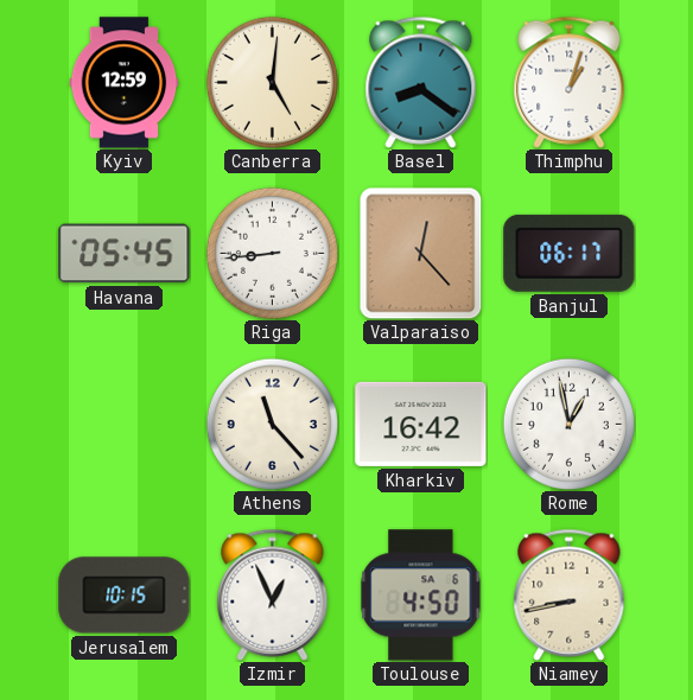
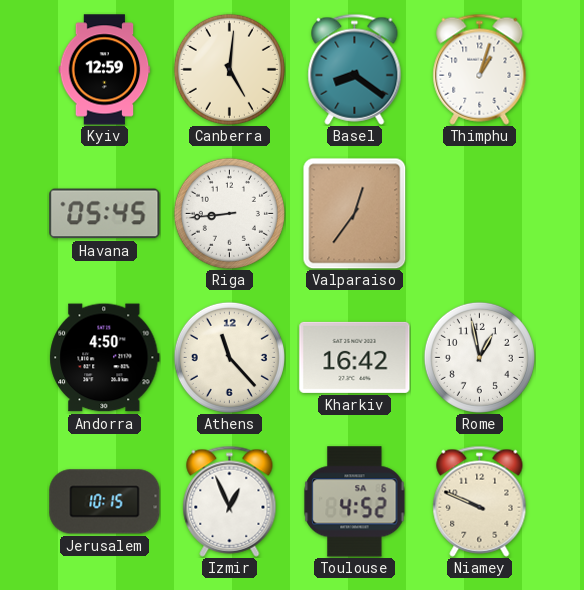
Valparaiso: 12:23 -> 12:36
Banjul: 06:17 -> none
Andorra: none -> 4:50
Toulouse: 4:50 -> 4:52
Niamey: 8:43 -> 9:49
